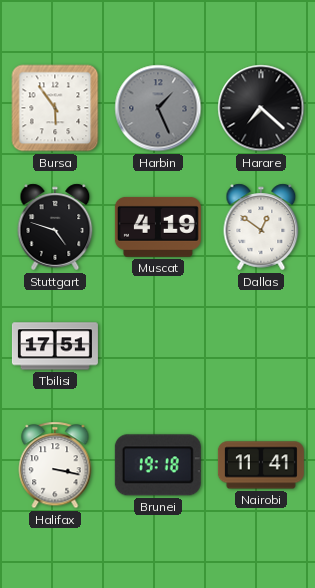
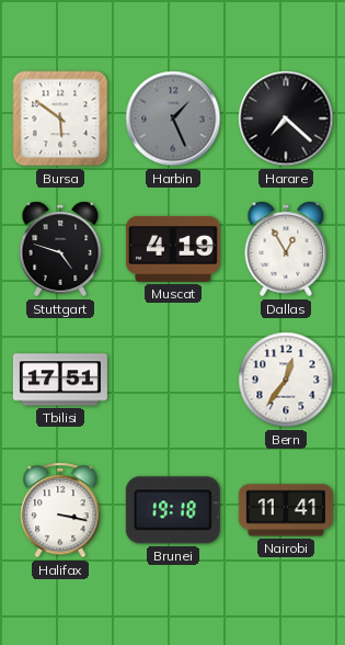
Bursa: 5:54 -> 5:51
Dallas: 12:51 -> 12:55
Bern: none -> 12:36
